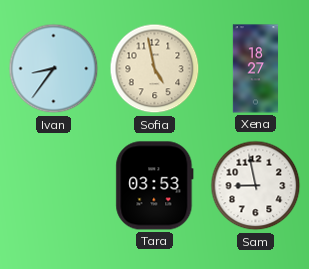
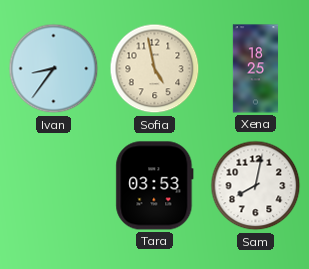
Xena: 18:27 -> 18:25
Sam: 8:58 -> 8:02
